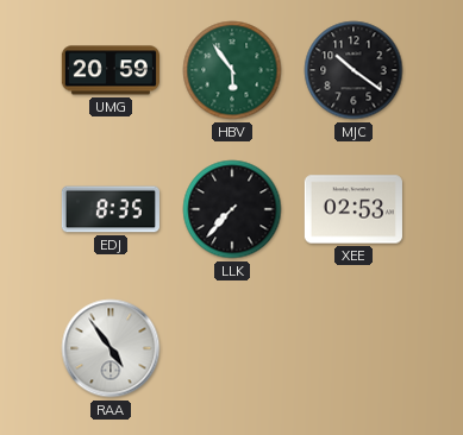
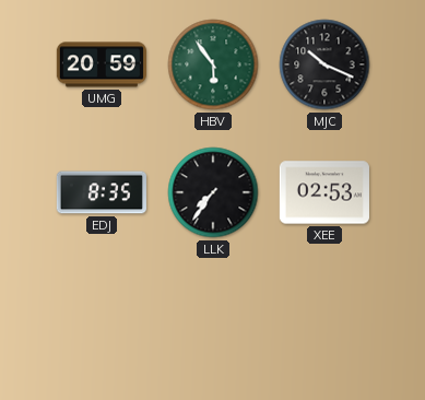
MJC: 10:21 -> 10:19
LLK: 7:37 -> 7:36
RAA: 4:54 -> none
